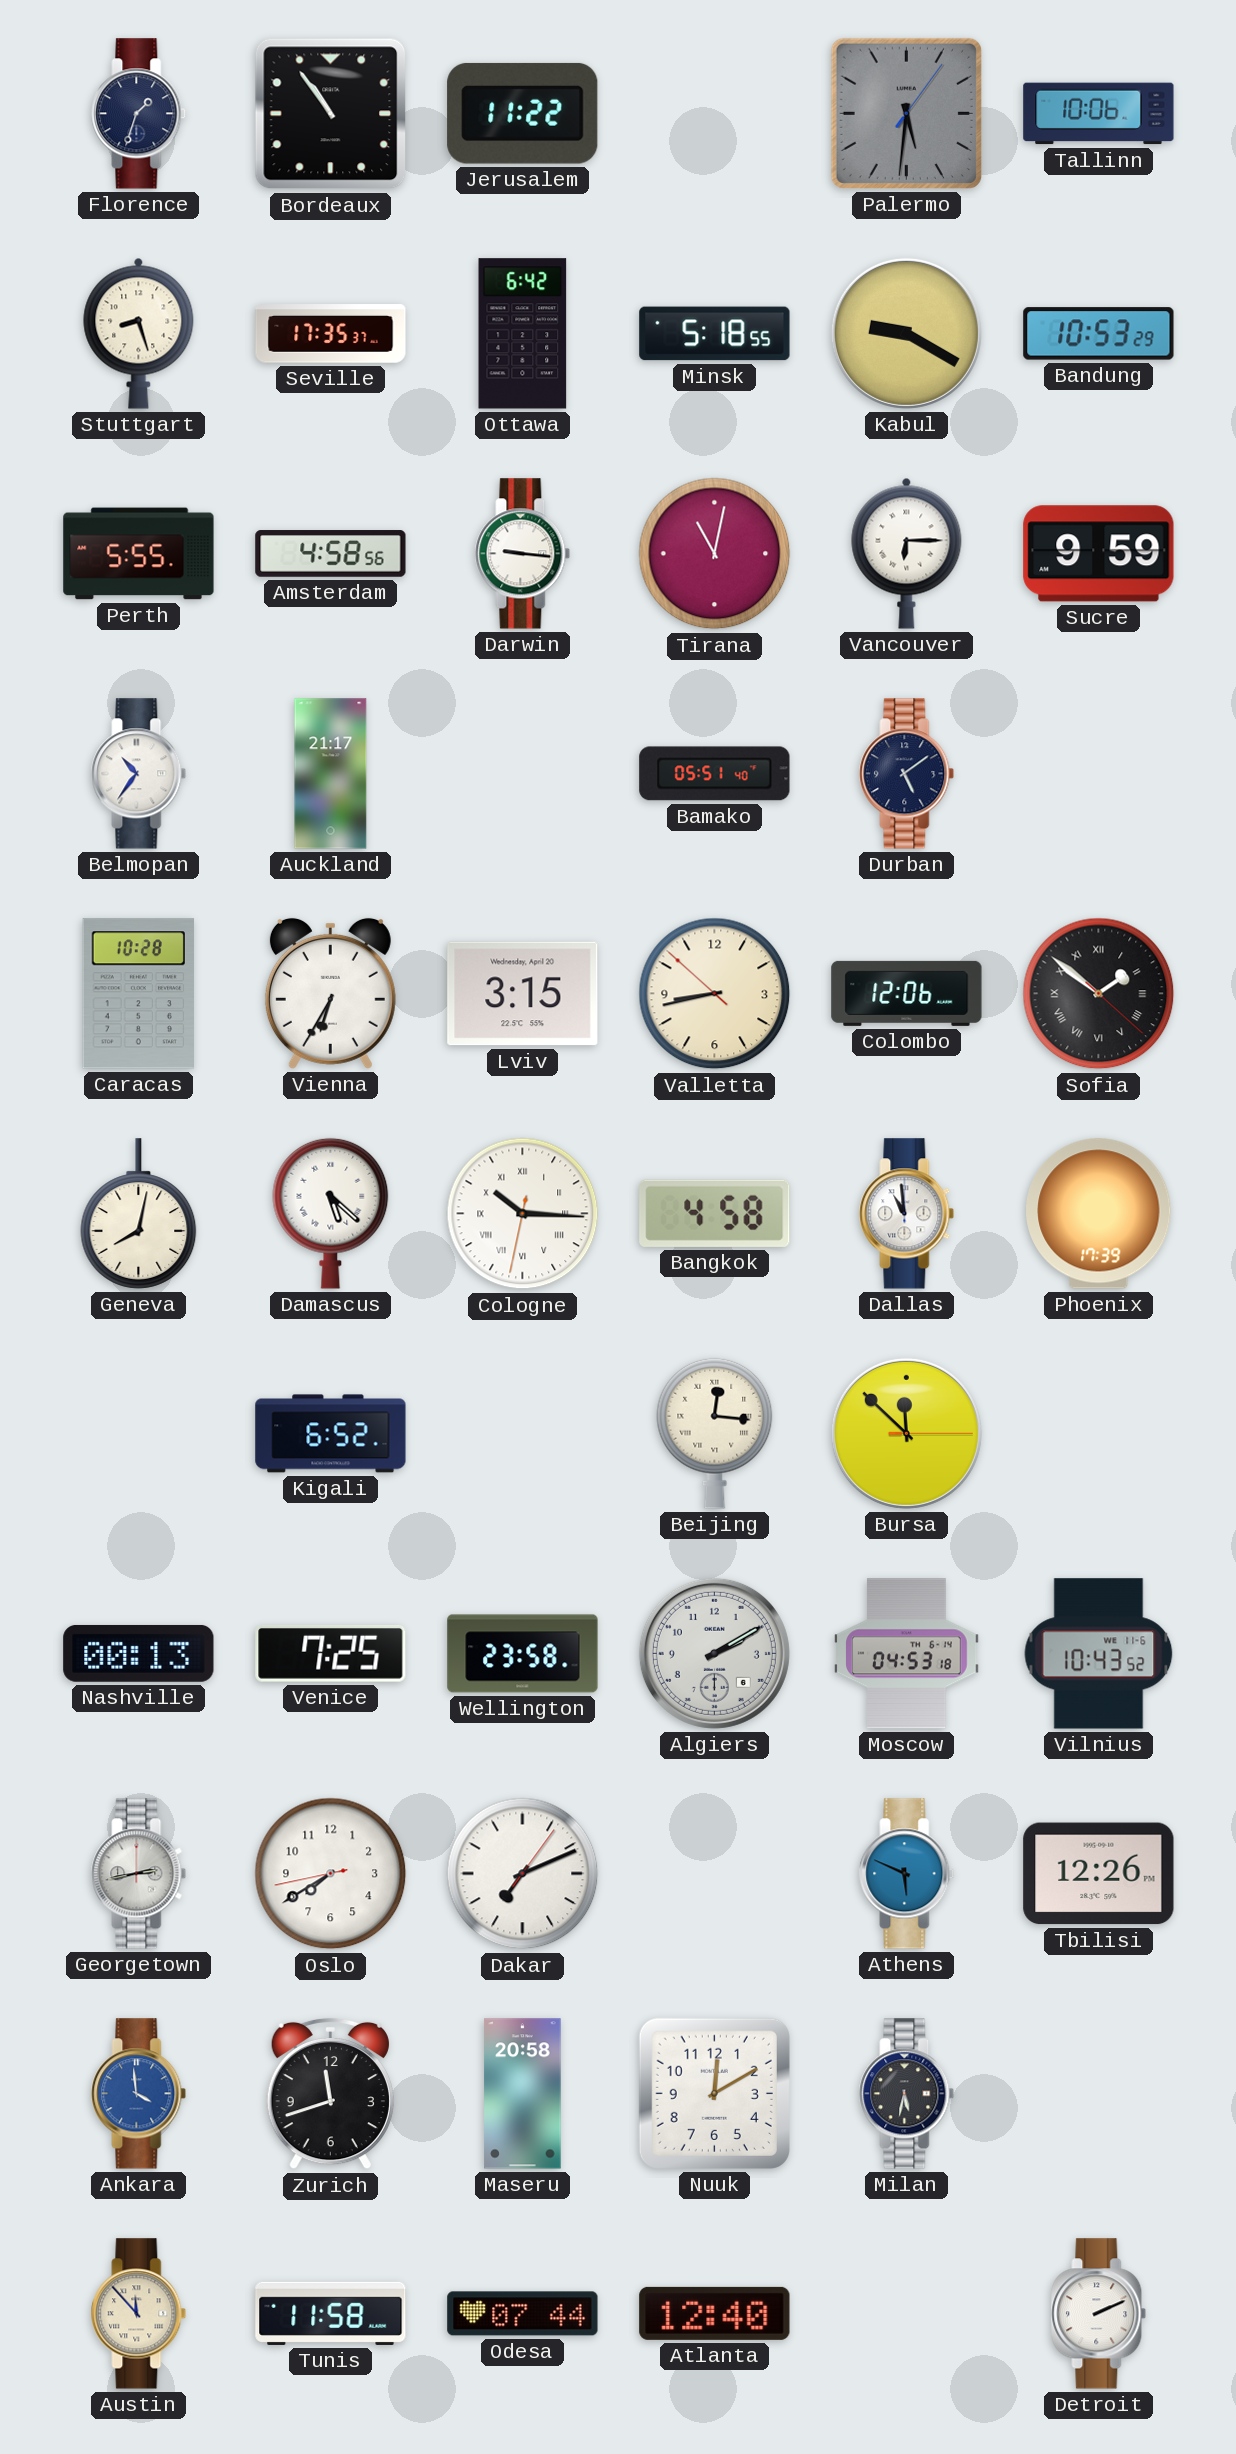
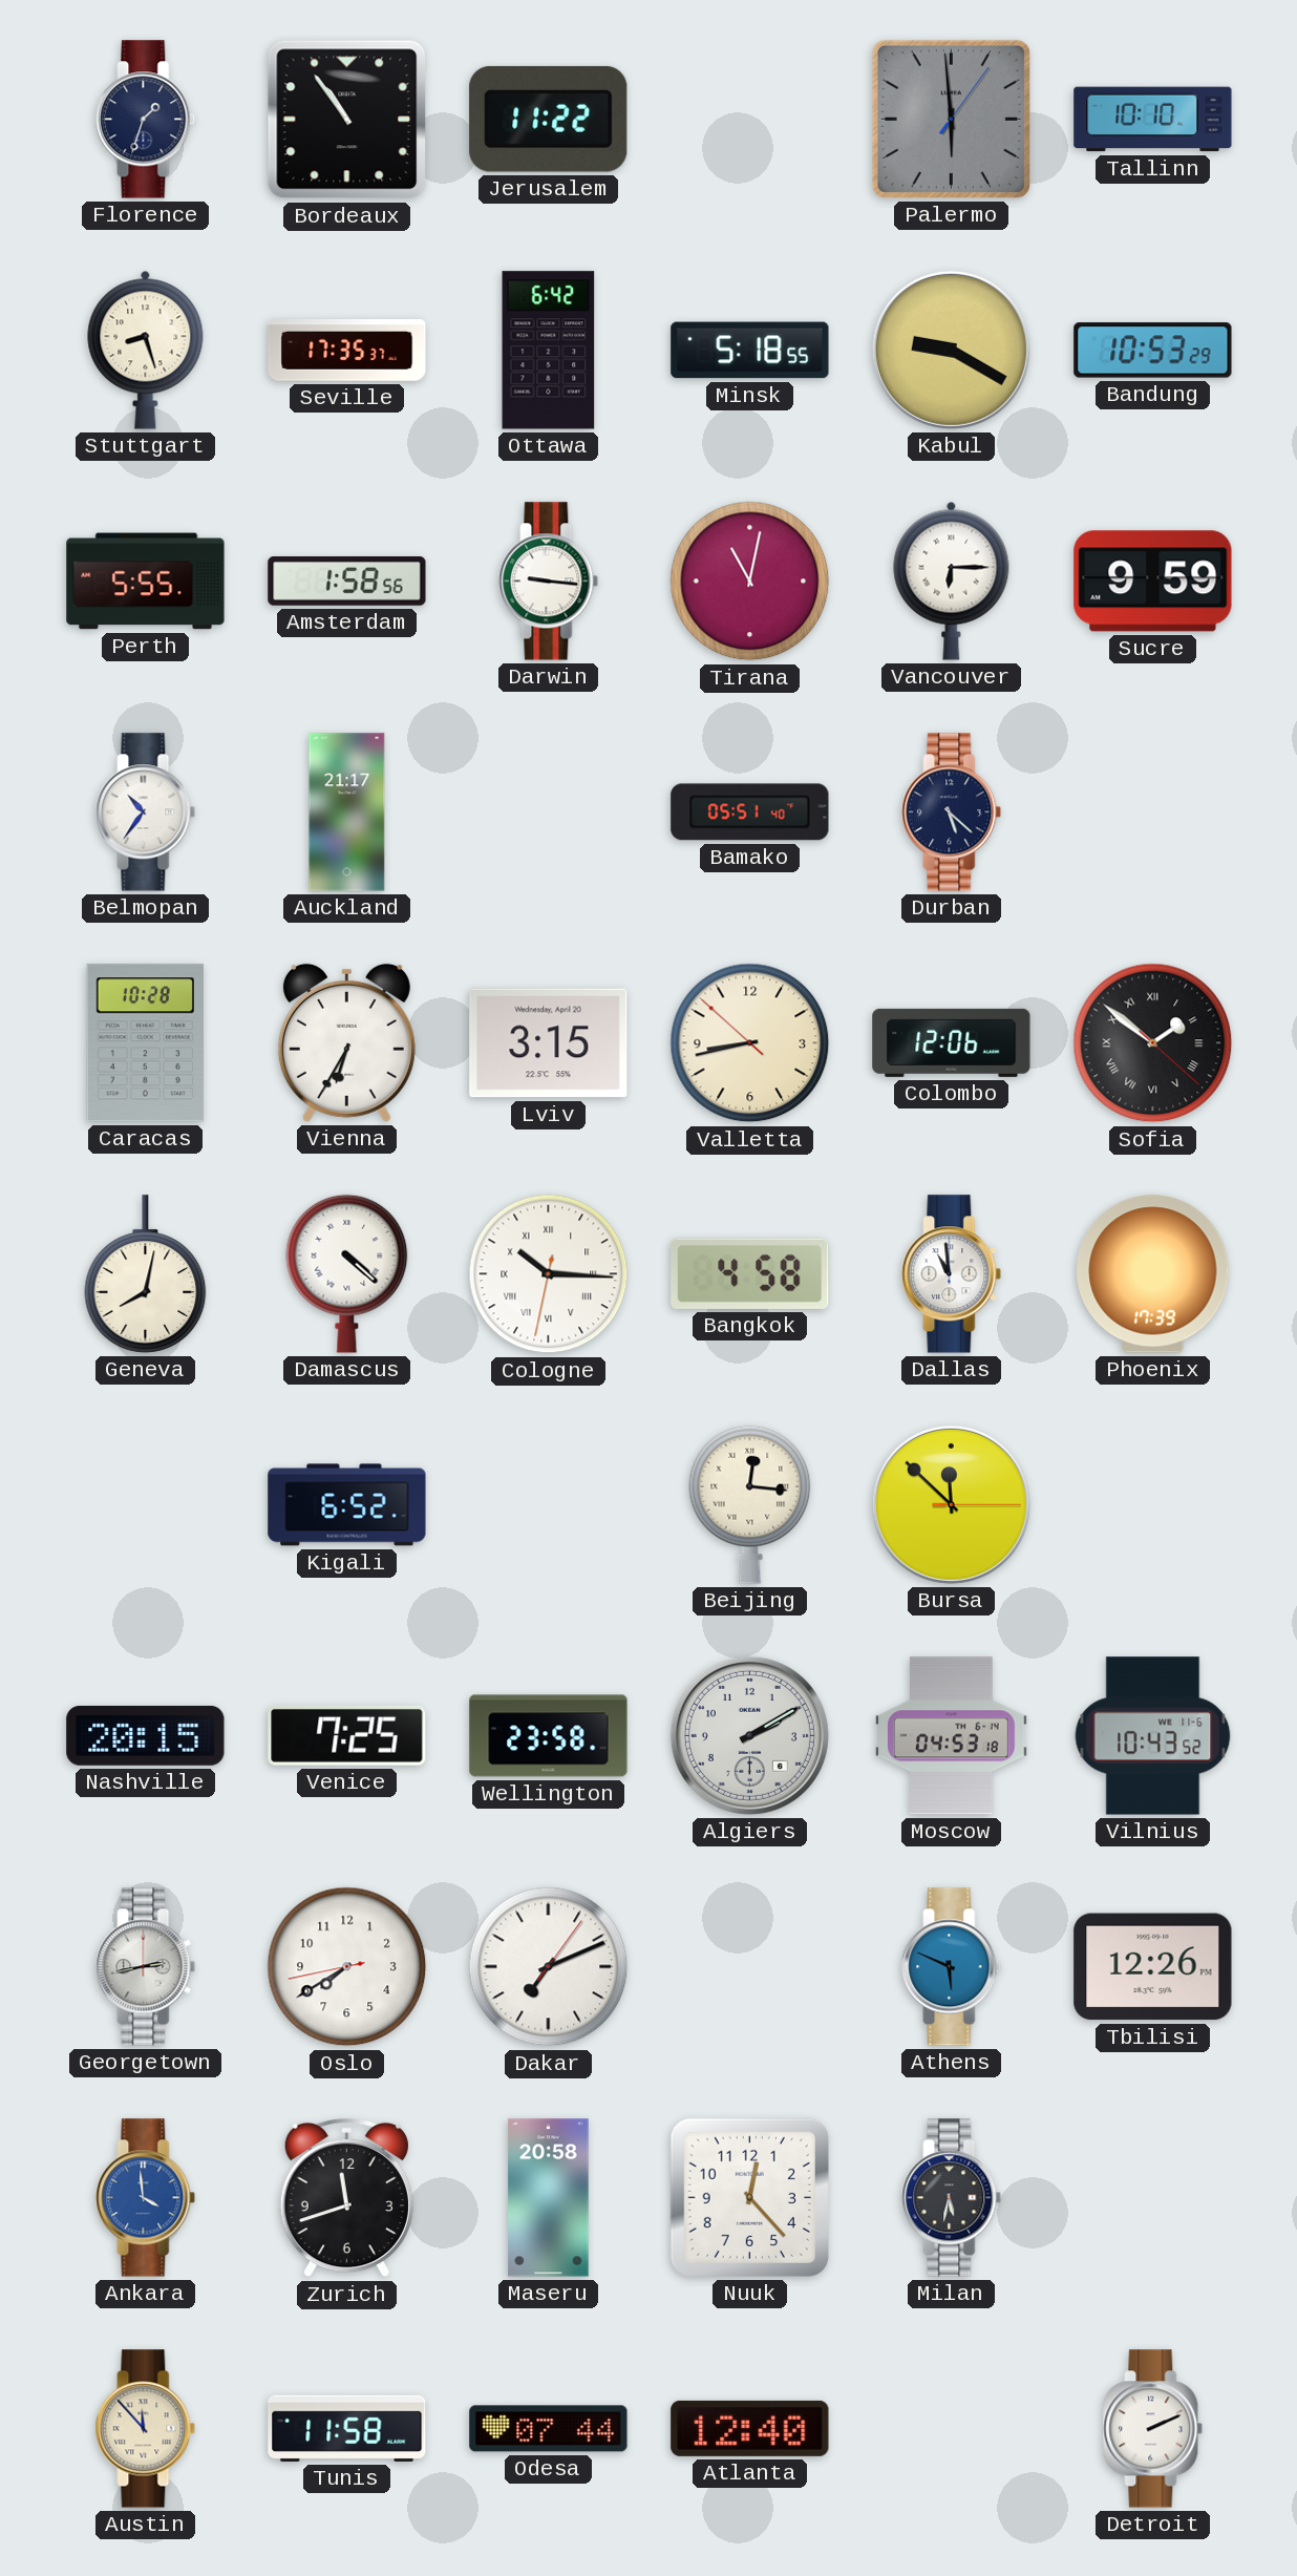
Palermo: 5:31 -> 5:59
Tallinn: 10:06 -> 10:10
Amsterdam: 4:58 -> 1:58
Durban: 5:09 -> 5:22
Damascus: 5:22 -> 4:22
Nashville: 00:13 -> 20:15
Nuuk: 12:10 -> 12:23
